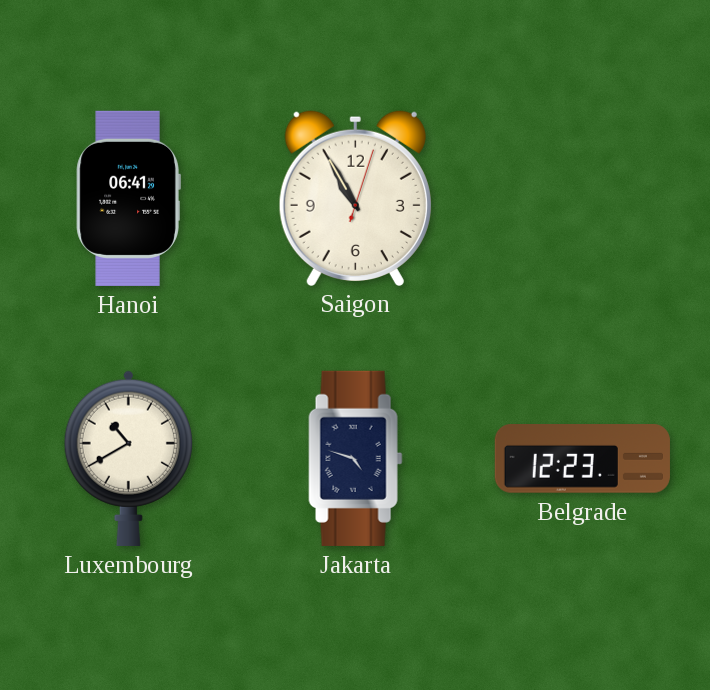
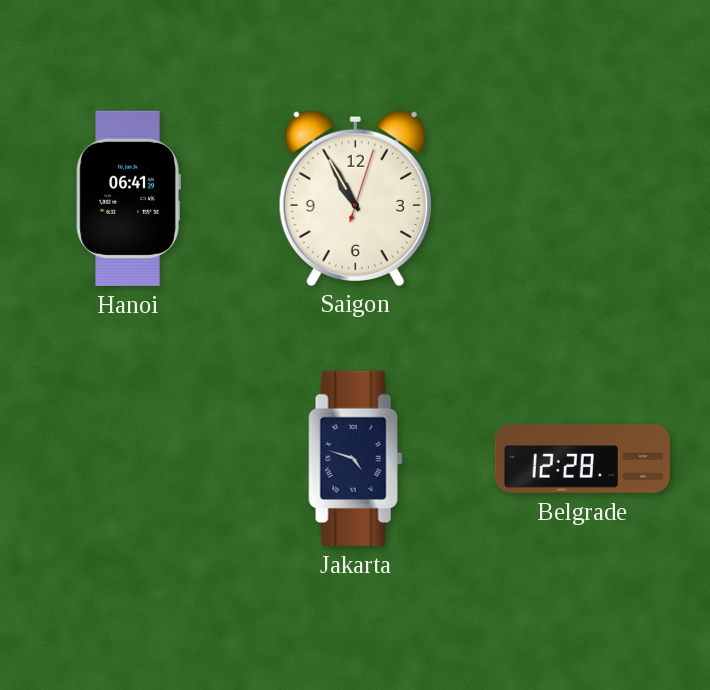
Luxembourg: 10:40 -> none
Belgrade: 12:23 -> 12:28
